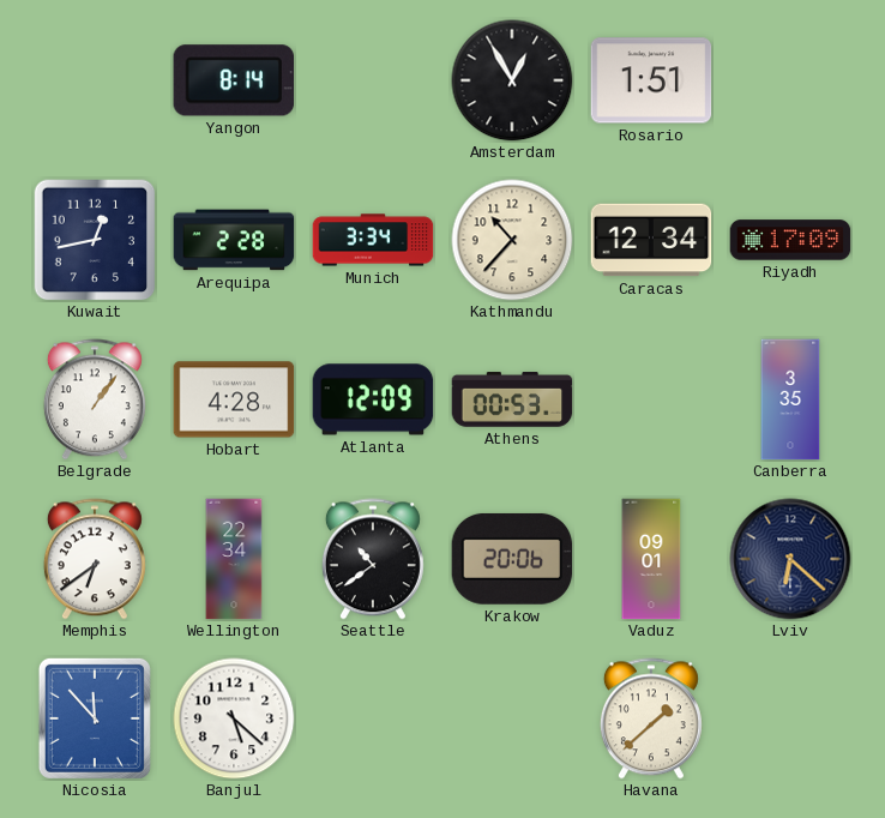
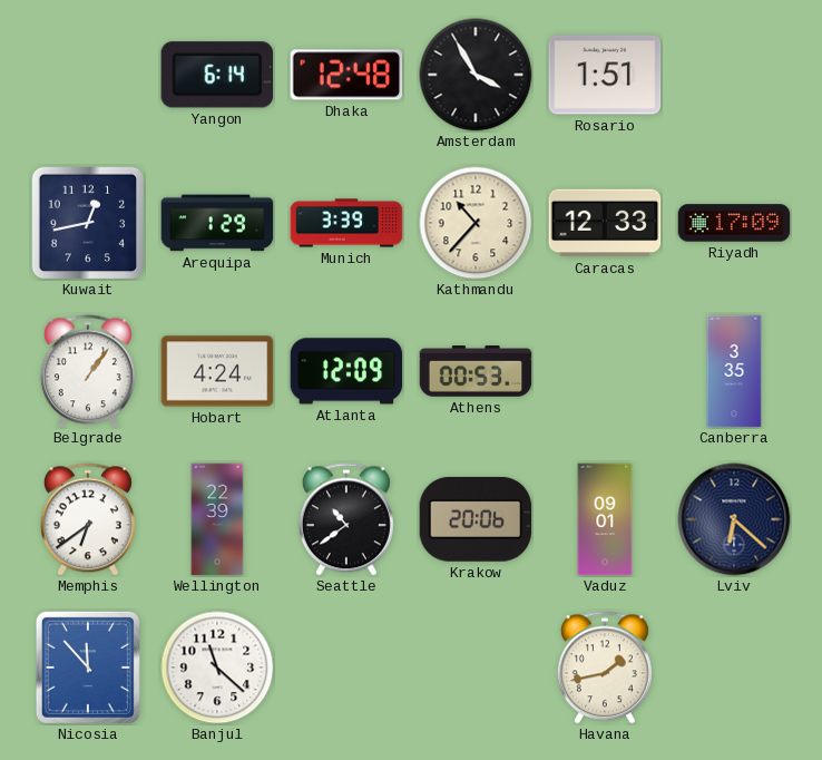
Yangon: 8:14 -> 6:14
Dhaka: none -> 12:48
Amsterdam: 12:55 -> 3:55
Arequipa: 2:28 -> 1:29
Munich: 3:34 -> 3:39
Caracas: 12:34 -> 12:33
Hobart: 4:28 -> 4:24
Wellington: 22:34 -> 22:39
Banjul: 5:22 -> 11:22
Havana: 1:38 -> 1:43
